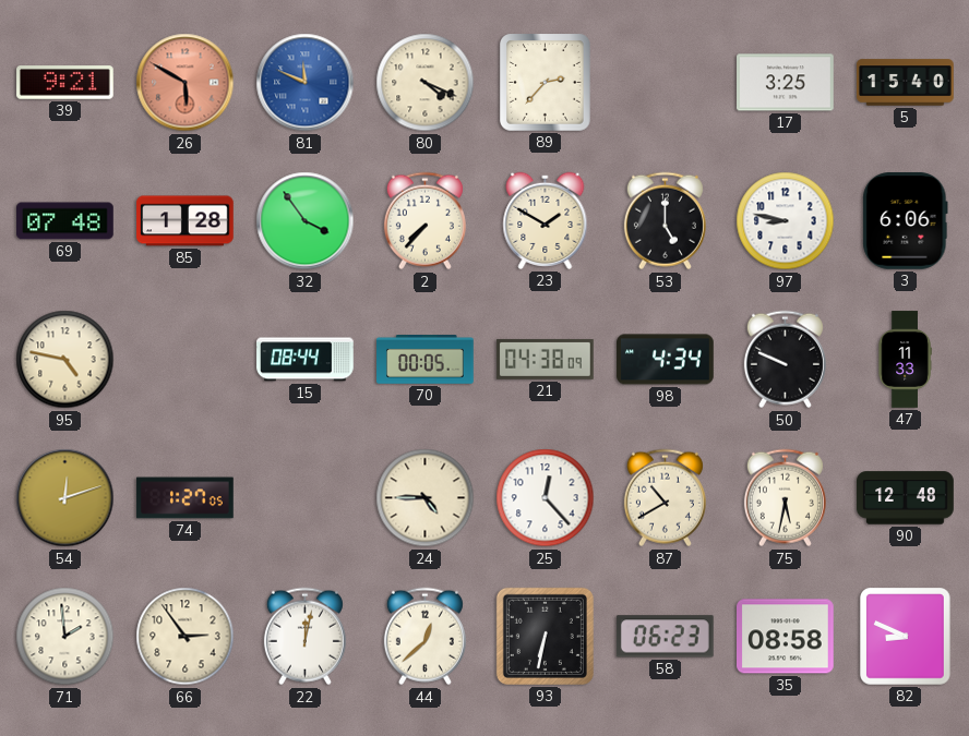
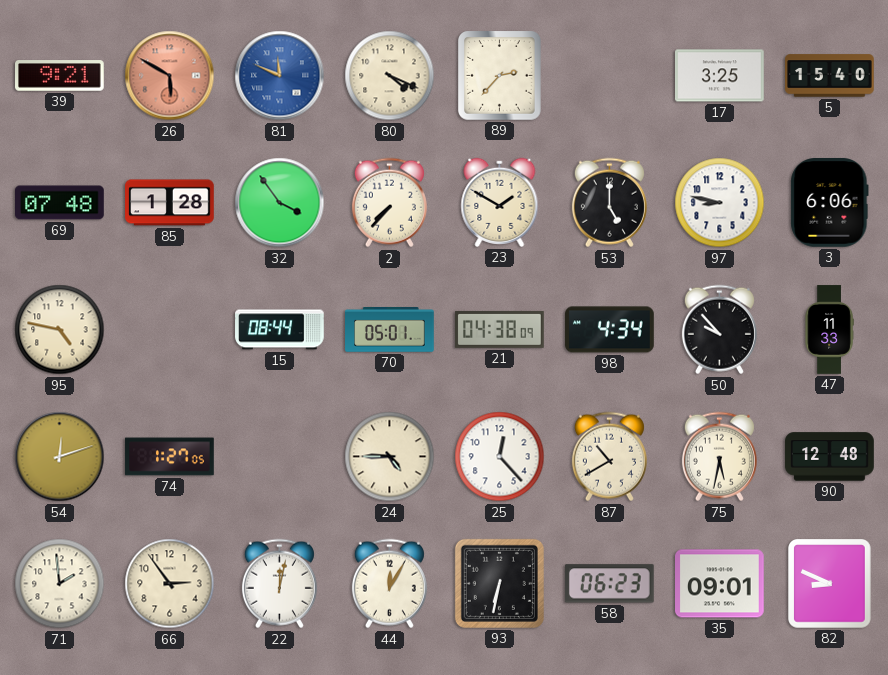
70: 00:05 -> 05:01
50: 9:49 -> 9:53
44: 12:38 -> 12:05
35: 08:58 -> 09:01
